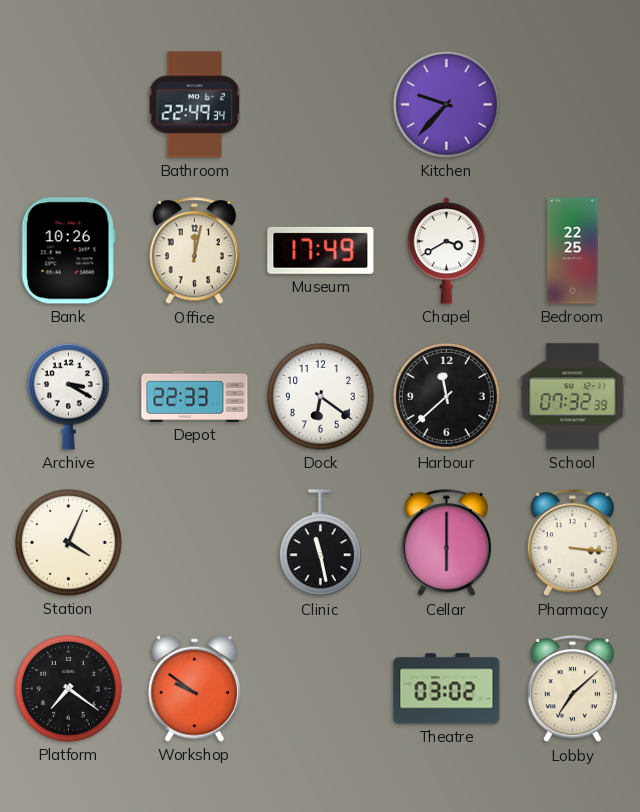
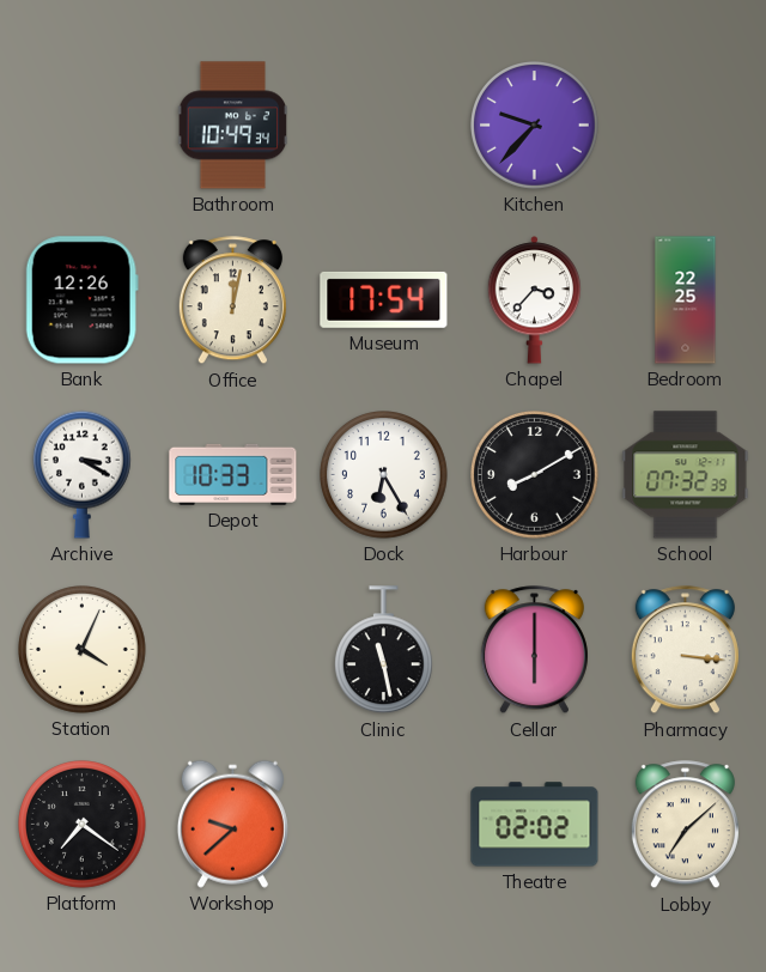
Bathroom: 22:49 -> 10:49
Bank: 10:26 -> 12:26
Museum: 17:49 -> 17:54
Chapel: 3:40 -> 3:37
Depot: 22:33 -> 10:33
Dock: 6:21 -> 6:25
Harbour: 11:38 -> 8:10
Workshop: 9:51 -> 9:38
Theatre: 03:02 -> 02:02
